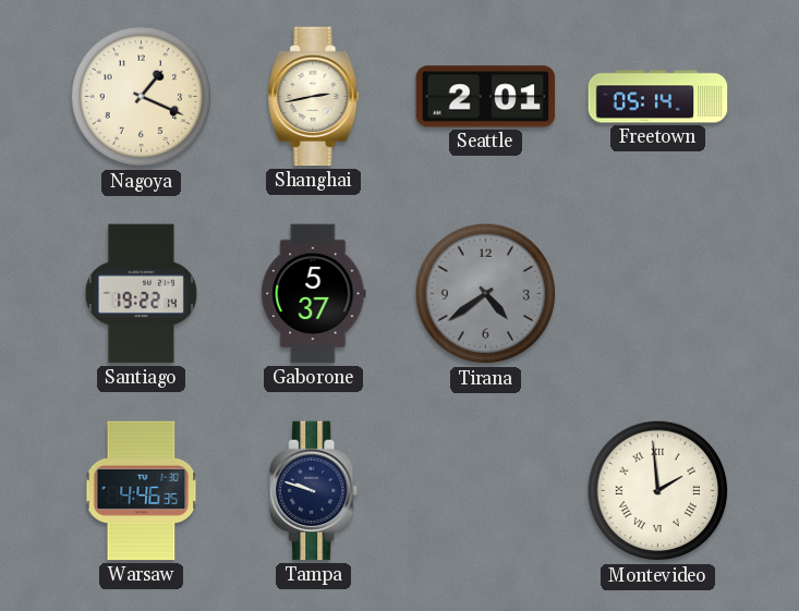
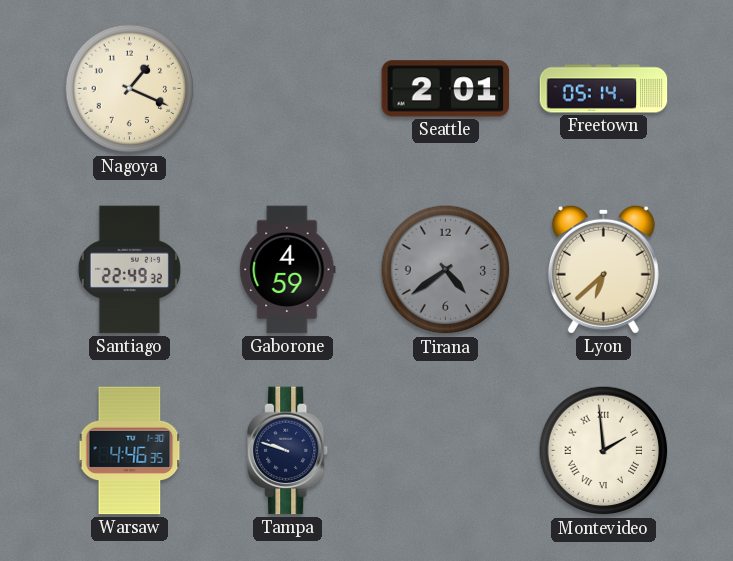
Shanghai: 2:43 -> none
Santiago: 19:22 -> 22:49
Gaborone: 5:37 -> 4:59
Lyon: none -> 6:38
